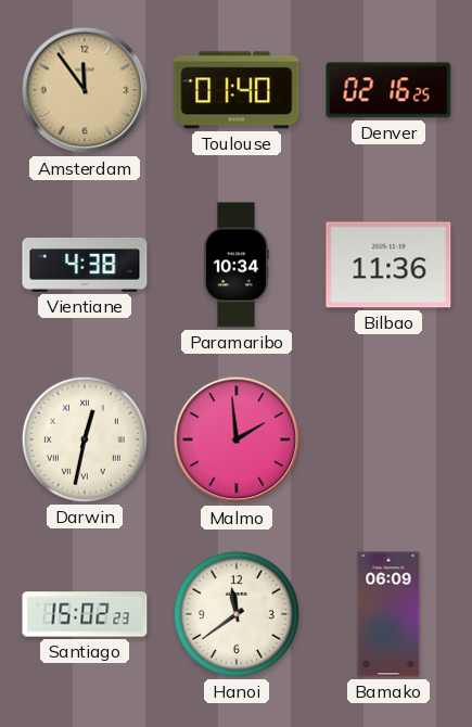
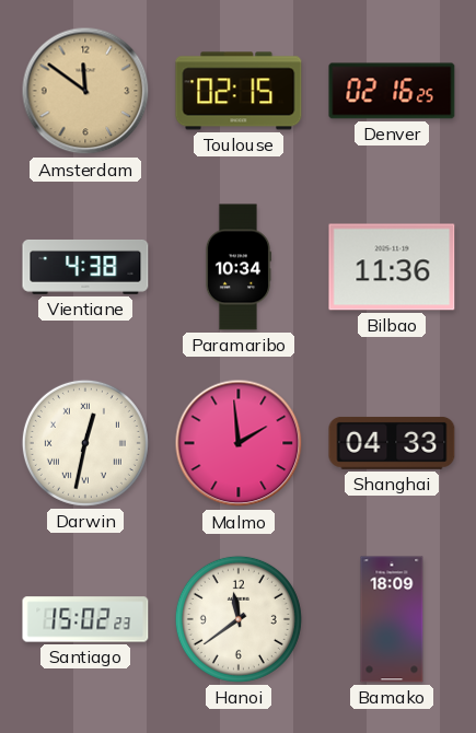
Amsterdam: 11:54 -> 11:51
Toulouse: 01:40 -> 02:15
Shanghai: none -> 04:33
Bamako: 06:09 -> 18:09
